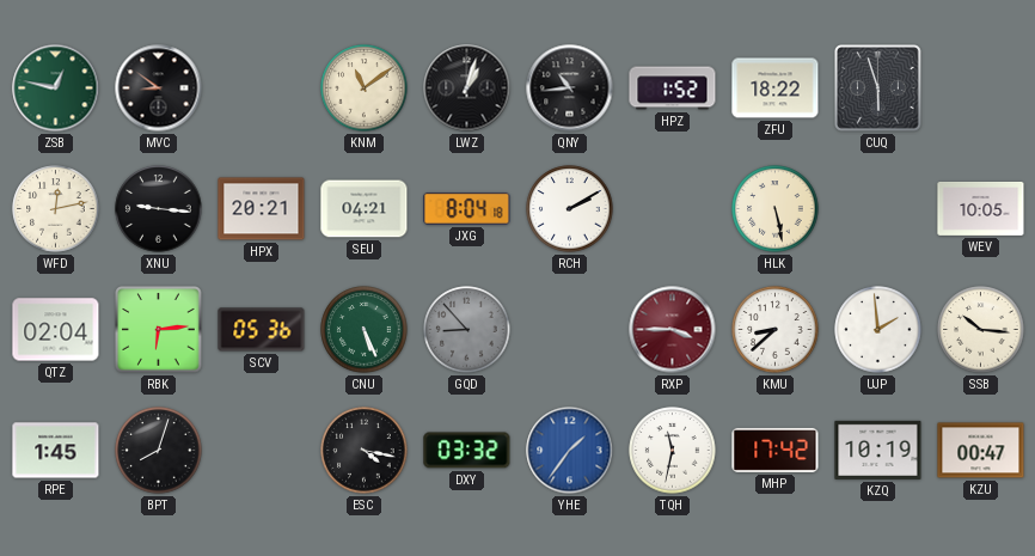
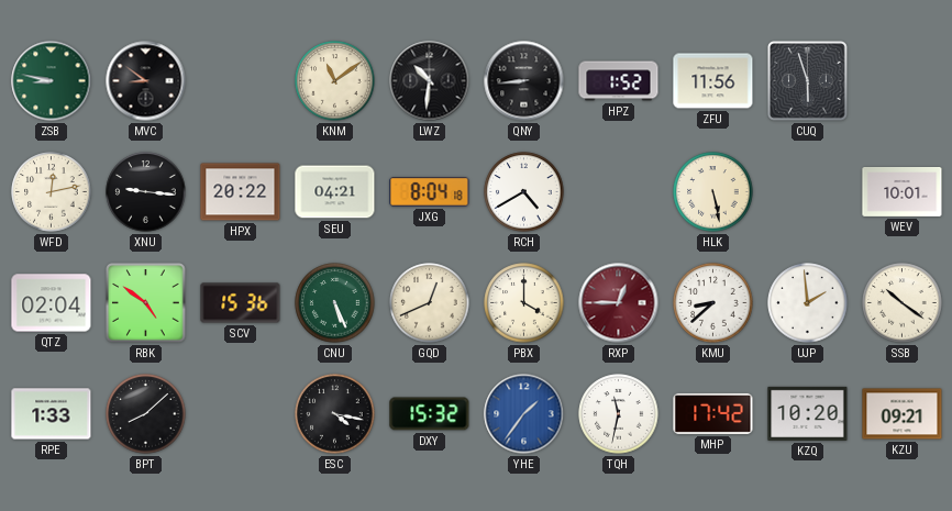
ZSB: 12:47 -> 8:47
LWZ: 1:03 -> 10:31
QNY: 10:44 -> 8:44
ZFU: 18:22 -> 11:56
HPX: 20:21 -> 20:22
RCH: 2:10 -> 4:40
WEV: 10:05 -> 10:01
RBK: 6:14 -> 4:51
SCV: 05:36 -> 15:36
GQD: 8:53 -> 12:41
GQD dial: grey -> cream
PBX: none -> 4:00
RXP: 3:45 -> 12:45
SSB: 10:16 -> 10:21
RPE: 1:45 -> 1:33
BPT: 8:03 -> 8:08
DXY: 03:32 -> 15:32
KZQ: 10:19 -> 10:20
KZU: 00:47 -> 09:21
